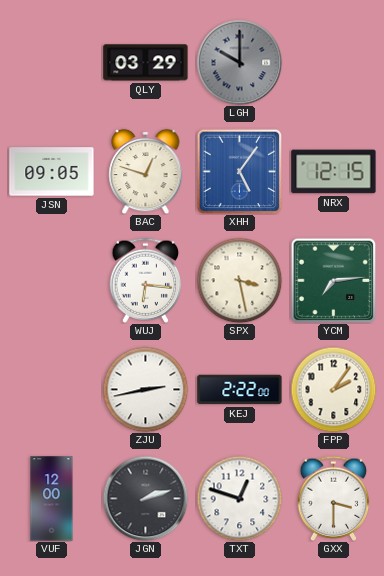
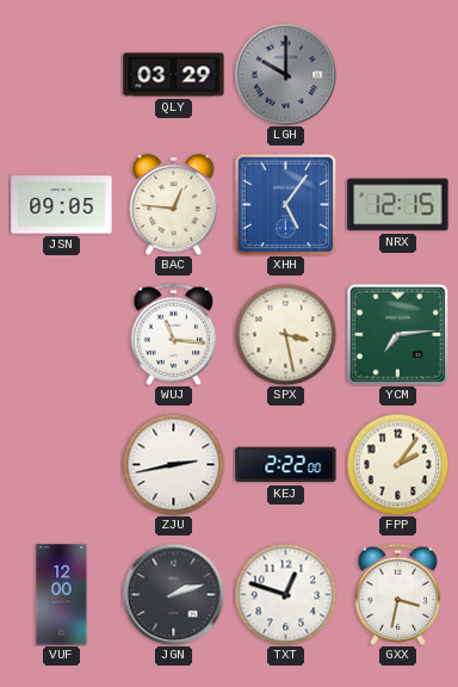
BAC: 12:48 -> 12:46
WUJ: 6:16 -> 11:16
GXX: 3:30 -> 3:32
